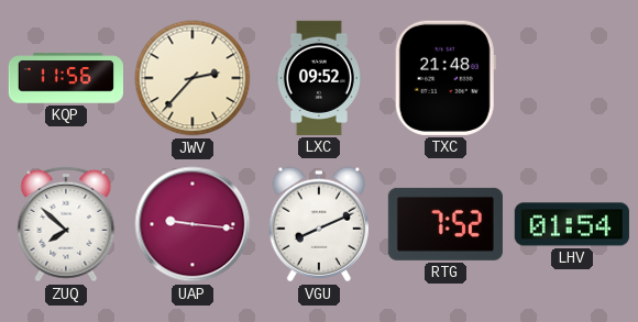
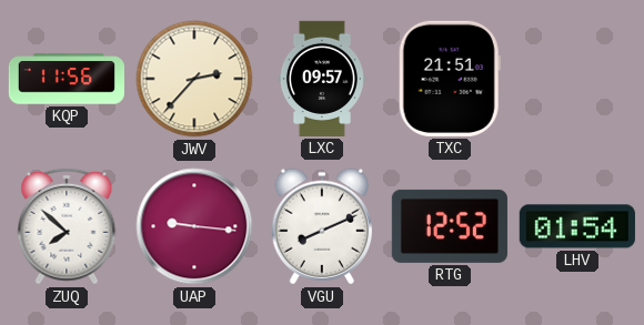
LXC: 09:52 -> 09:57
TXC: 21:48 -> 21:51
RTG: 7:52 -> 12:52
